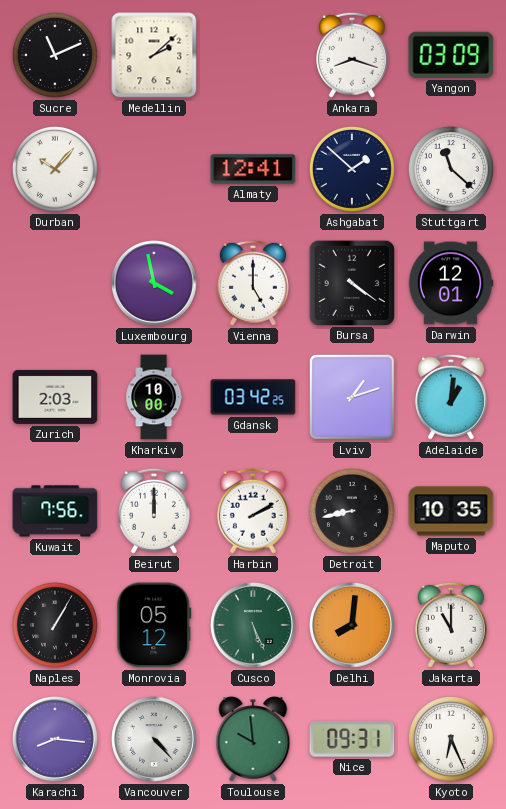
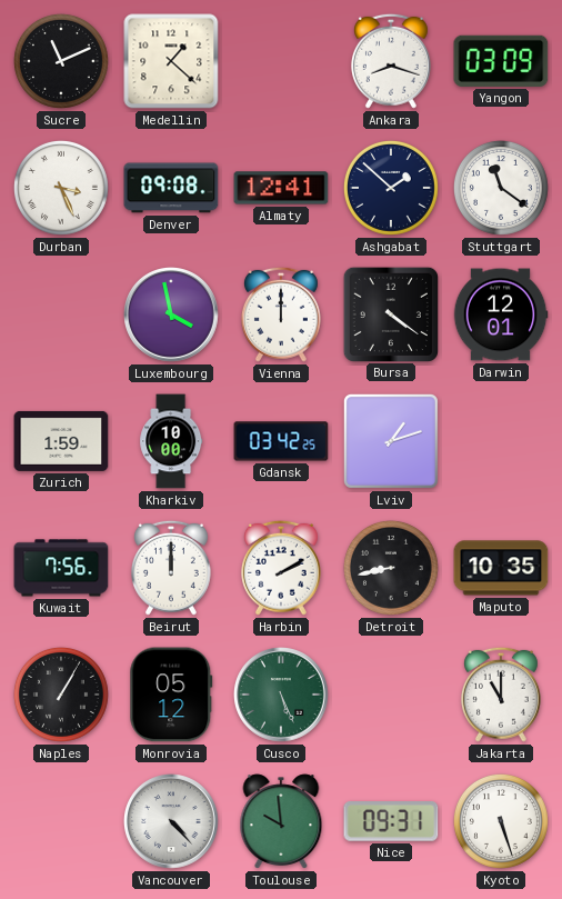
Medellin: 2:08 -> 1:22
Durban: 10:07 -> 3:26
Denver: none -> 09:08
Stuttgart: 11:22 -> 11:21
Vienna: 5:00 -> 12:00
Zurich: 2:03 -> 1:59
Adelaide: 1:01 -> none
Delhi: 8:01 -> none
Karachi: 8:16 -> none
Kyoto: 6:26 -> 5:27
